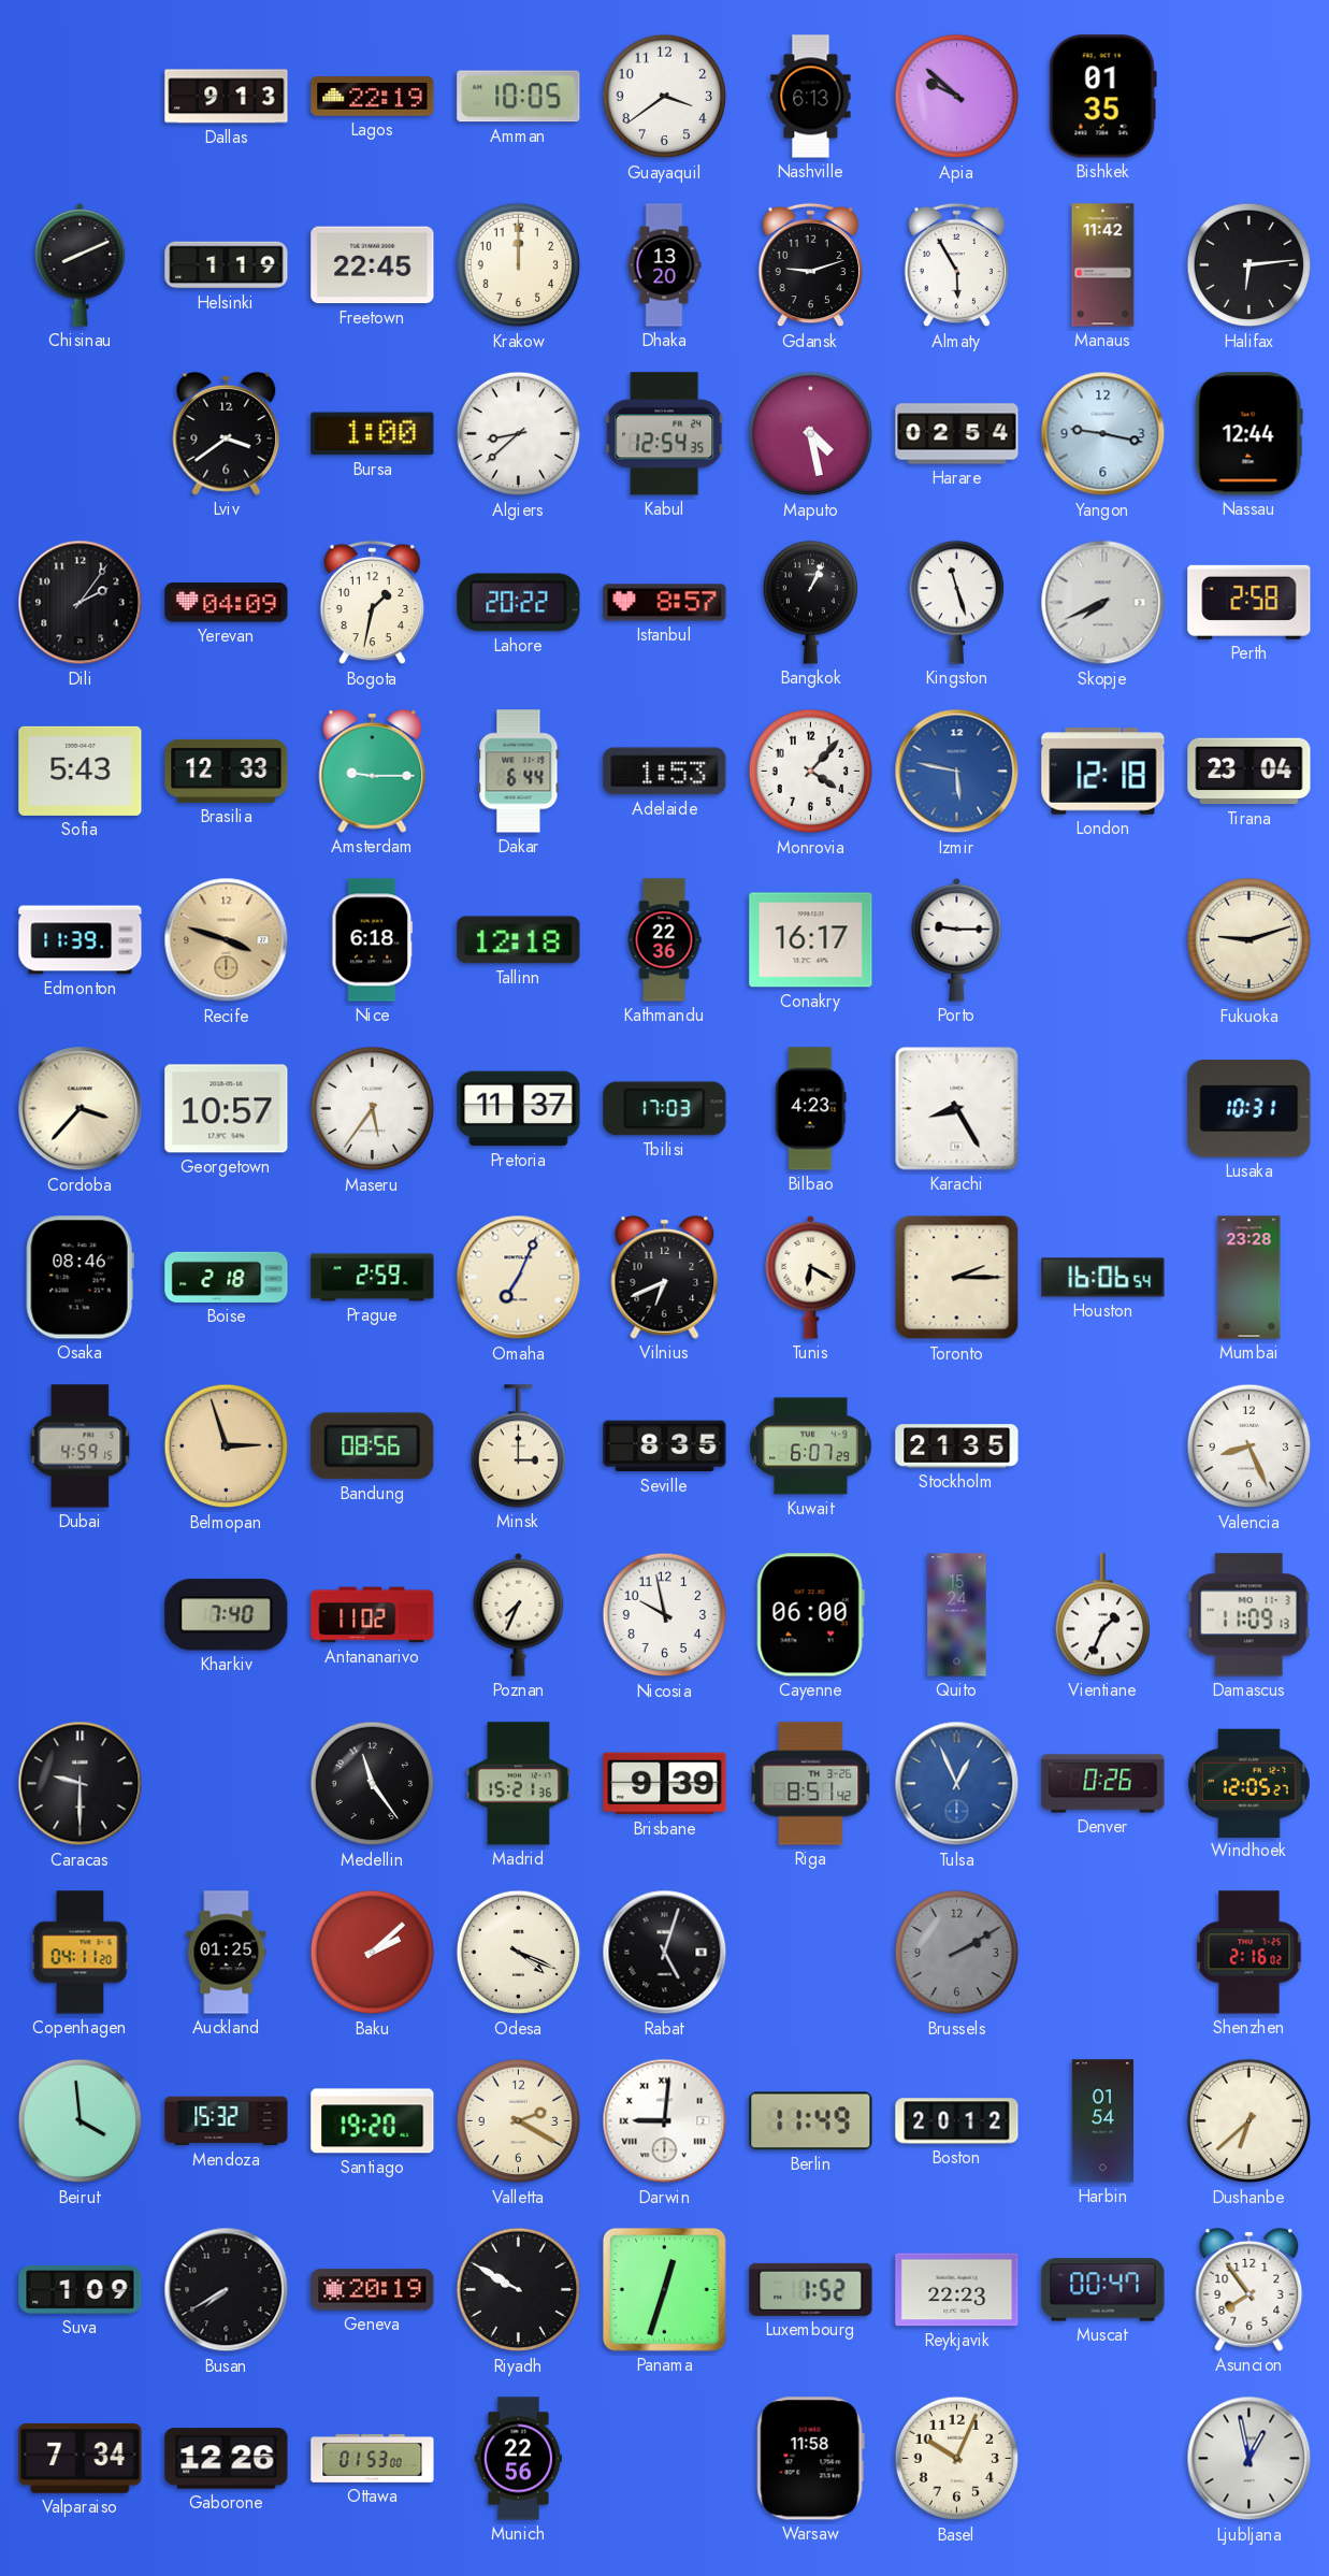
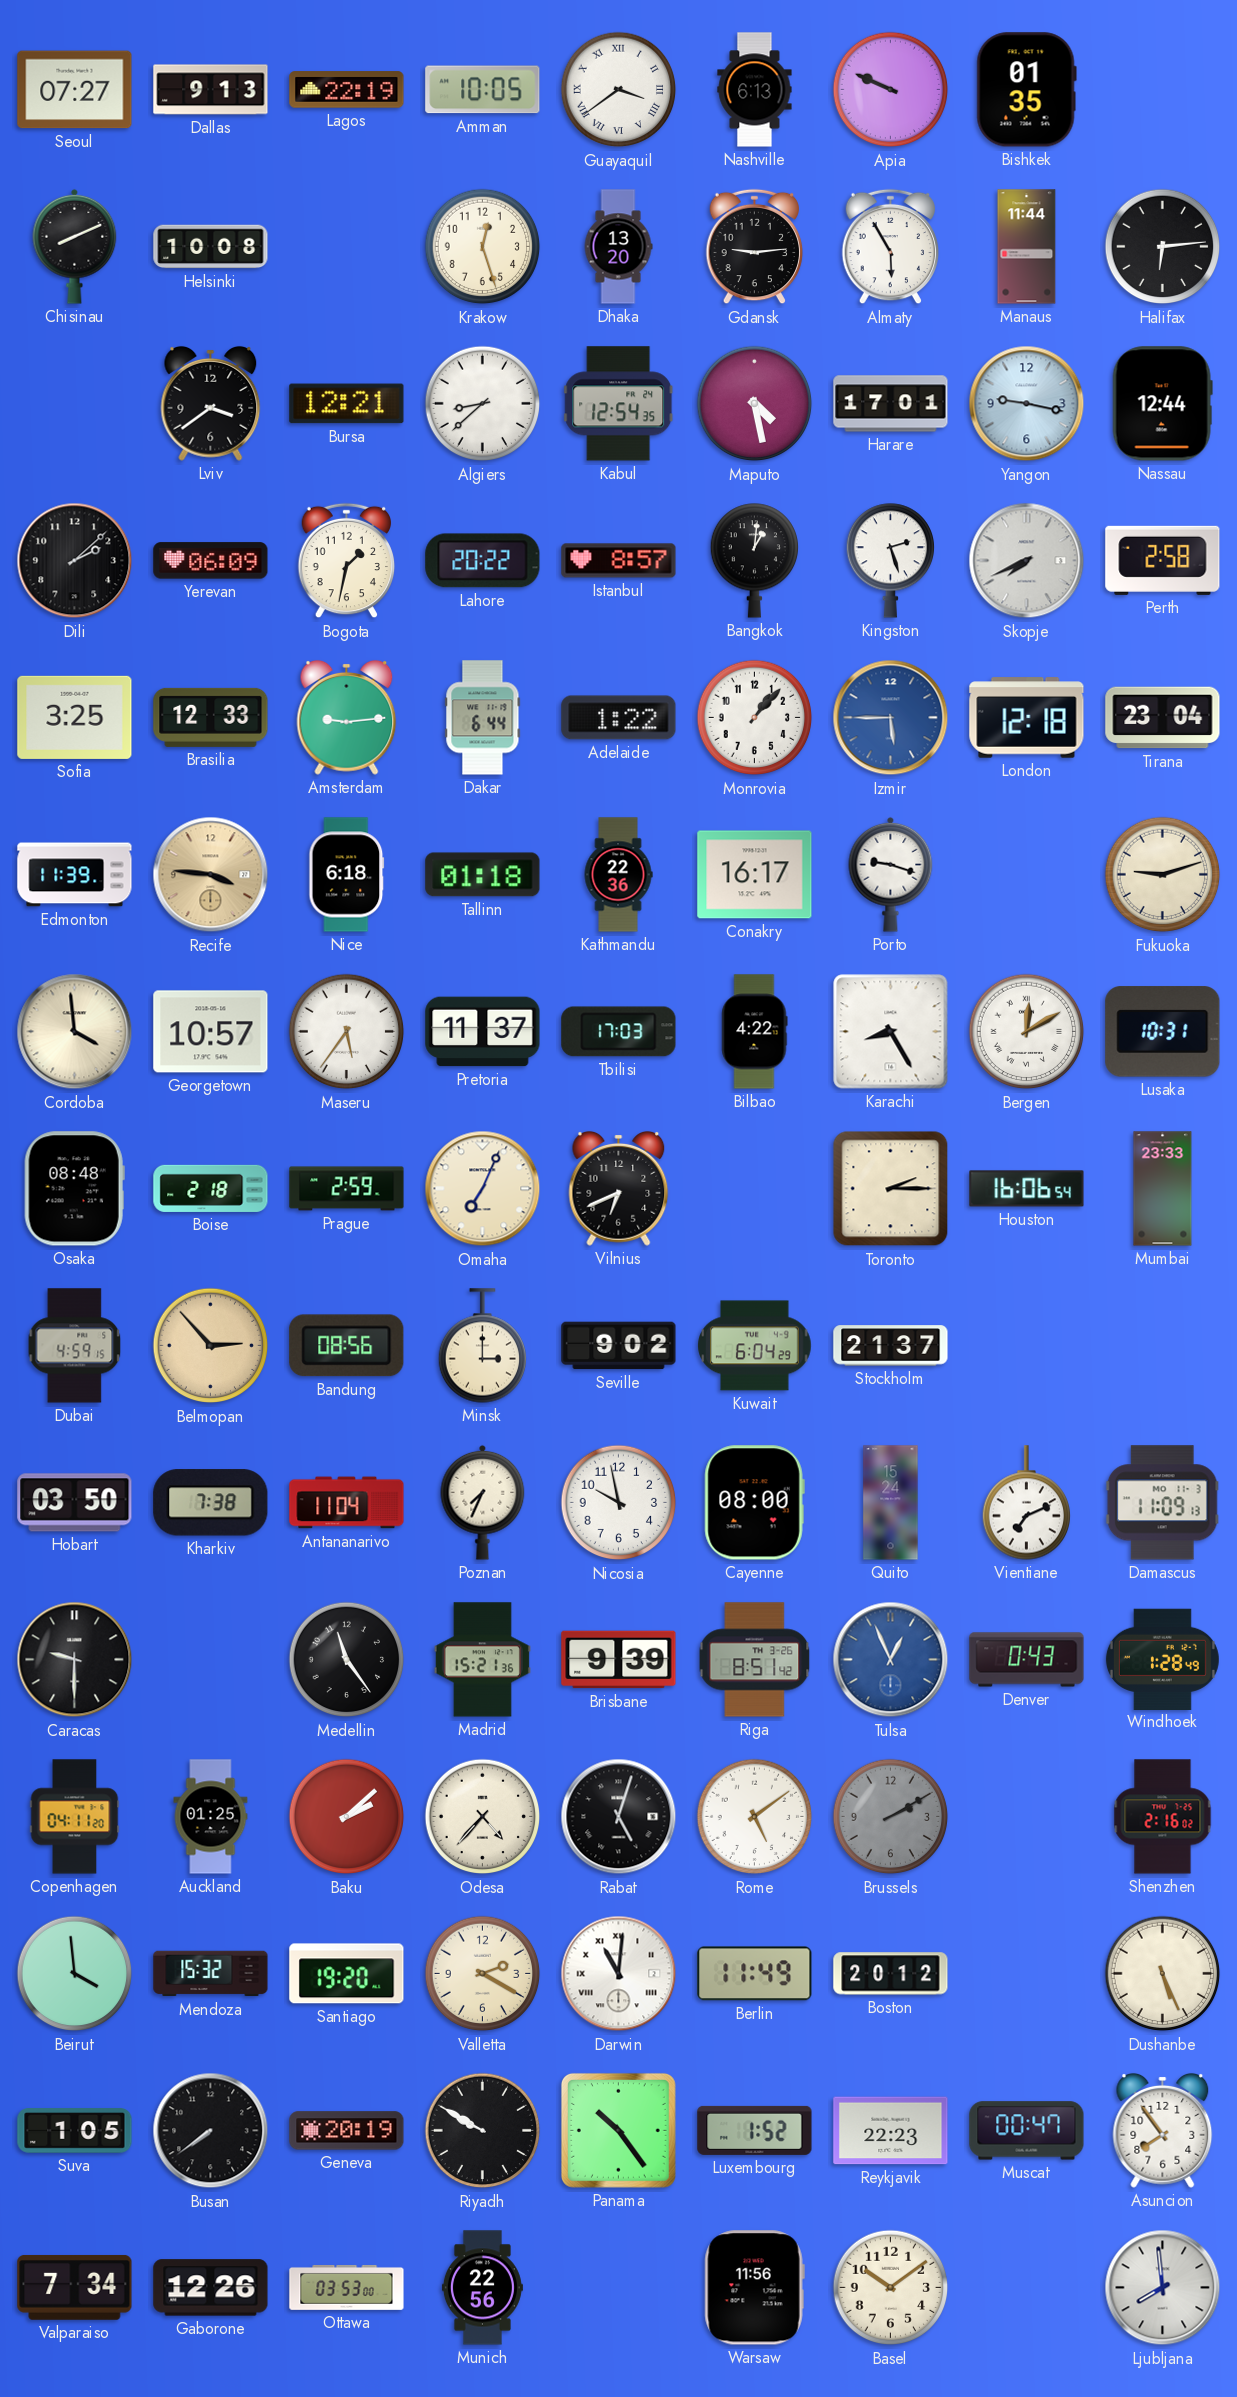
Seoul: none -> 07:27
Guayaquil numerals: Arabic -> Roman
Apia: 9:52 -> 9:49
Helsinki: 1:19 -> 10:08
Freetown: 22:45 -> none
Krakow: 12:00 -> 12:27
Gdansk: 9:12 -> 9:14
Manaus: 11:42 -> 11:44
Bursa: 1:00 -> 12:21
Harare: 02:54 -> 17:01
Dili: 2:06 -> 2:08
Yerevan: 04:09 -> 06:09
Bangkok: 1:04 -> 1:01
Kingston: 11:27 -> 2:27
Sofia: 5:43 -> 3:25
Amsterdam: 9:15 -> 9:14
Adelaide: 1:53 -> 1:22
Monrovia: 4:07 -> 1:07
Izmir: 5:47 -> 5:45
Recife: 3:48 -> 3:46
Tallinn: 12:18 -> 01:18
Porto: 9:15 -> 9:18
Cordoba: 3:37 -> 3:59
Bilbao: 4:23 -> 4:22
Bergen: none -> 12:10
Osaka: 08:46 -> 08:48
Tunis: 6:20 -> none
Mumbai: 23:28 -> 23:33
Belmopan: 2:57 -> 2:53
Seville: 8:35 -> 9:02
Kuwait: 6:07 -> 6:04
Stockholm: 21:35 -> 21:37
Valencia: 8:26 -> none
Hobart: none -> 03:50
Kharkiv: 7:40 -> 7:38
Antananarivo: 11:02 -> 11:04
Cayenne: 06:00 -> 08:00
Vientiane: 1:34 -> 7:11
Denver: 0:26 -> 0:43
Windhoek: 12:05 -> 1:28
Odesa: 4:19 -> 4:37
Rome: none -> 5:09
Darwin: 9:01 -> 11:01
Harbin: 01:54 -> none
Dushanbe: 6:38 -> 5:26
Suva: 1:09 -> 1:05
Busan: 7:40 -> 7:39
Panama: 12:33 -> 10:24
Ottawa: 01:53 -> 03:53
Warsaw: 11:58 -> 11:56
Basel: 10:04 -> 10:09
Ljubljana: 12:58 -> 7:59
